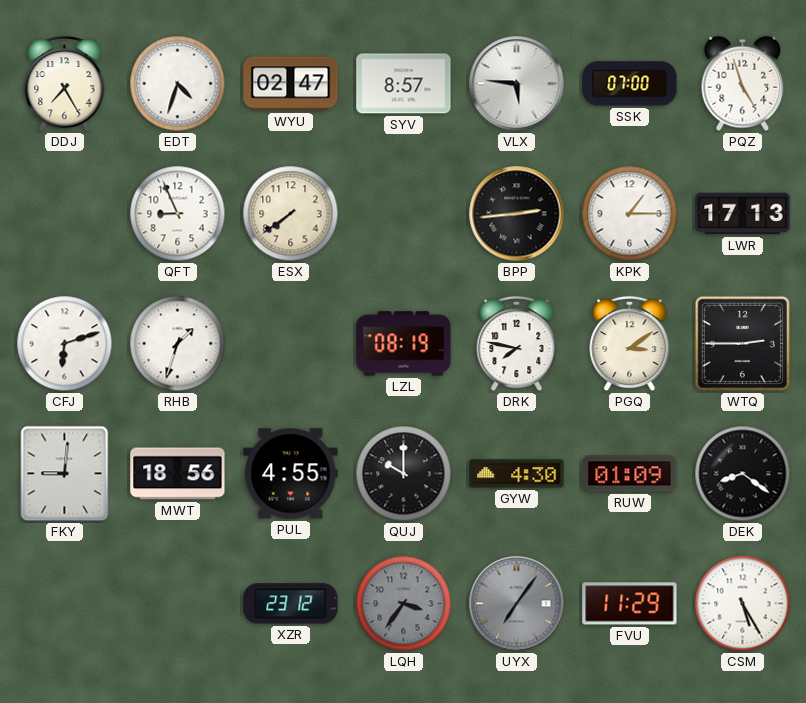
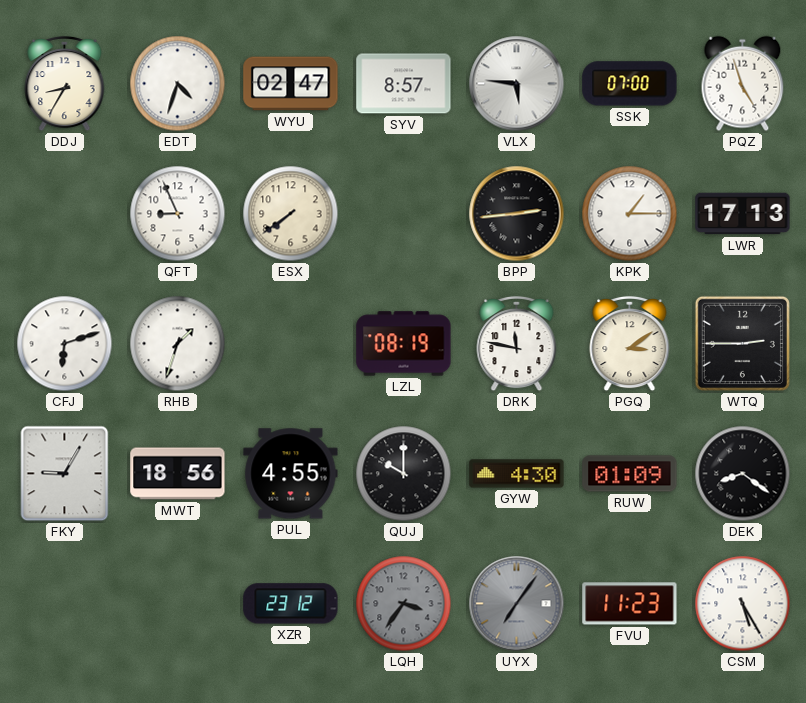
DDJ: 7:25 -> 8:35
DRK: 7:47 -> 11:47
FKY: 9:01 -> 9:05
FVU: 11:29 -> 11:23
